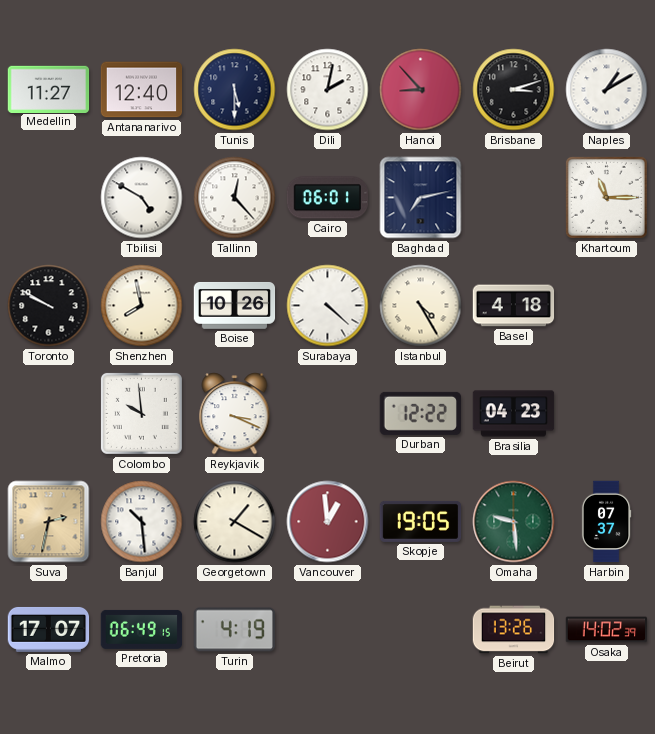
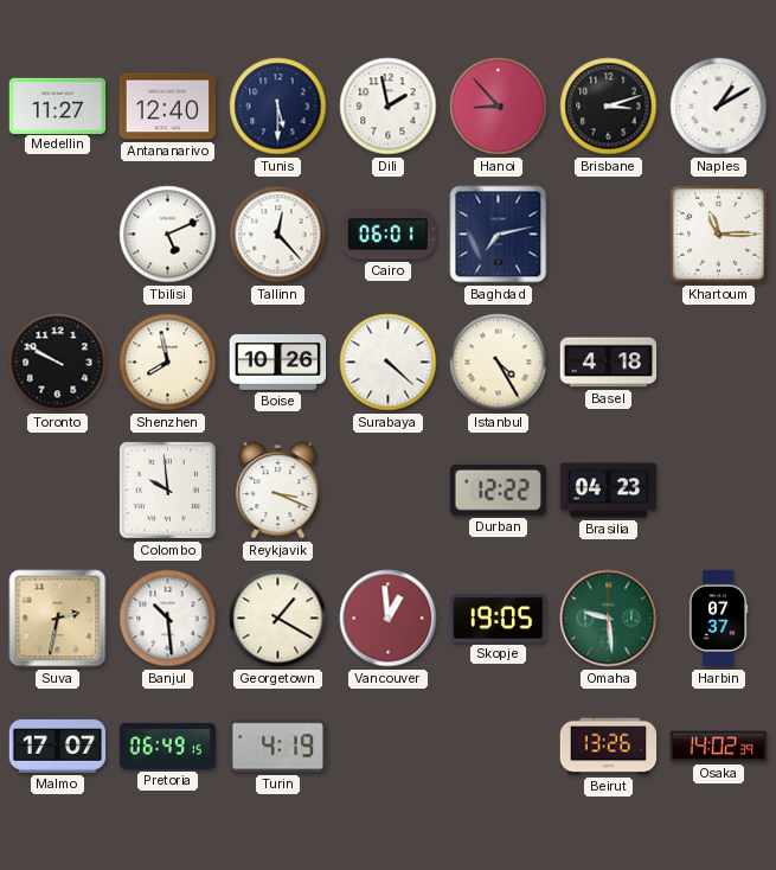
Dili: 2:02 -> 1:58
Tbilisi: 4:50 -> 5:11
